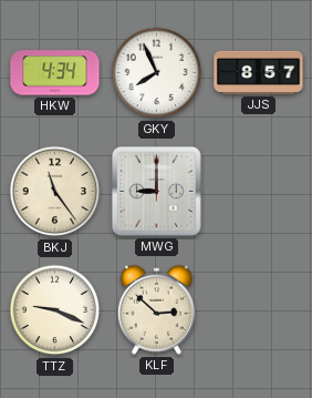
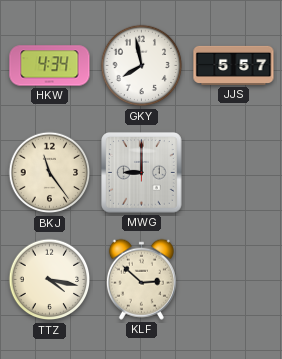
GKY: 7:56 -> 7:58
JJS: 8:57 -> 5:57
TTZ: 9:19 -> 4:17
